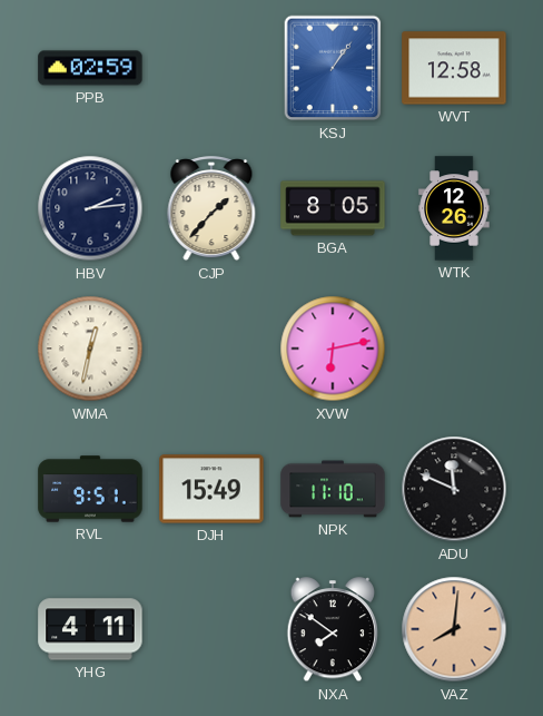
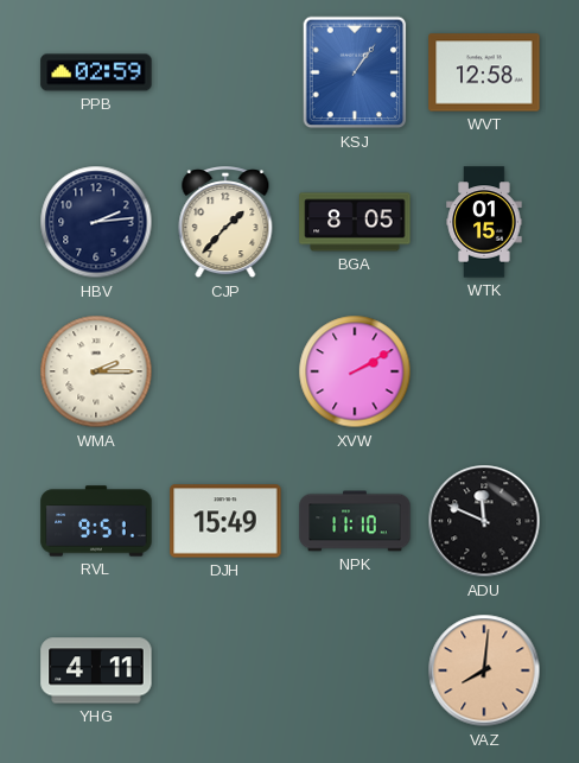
WTK: 12:26 -> 01:15
WMA: 12:32 -> 2:15
XVW: 6:13 -> 2:10
NXA: 7:51 -> none
